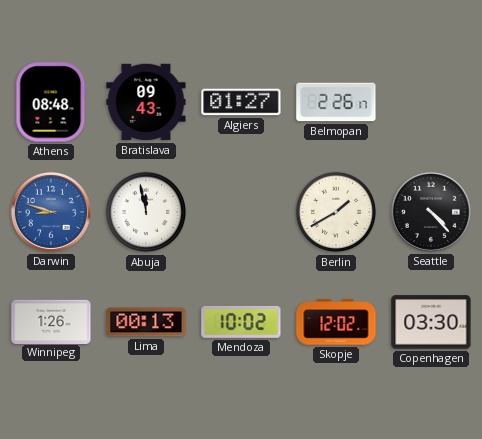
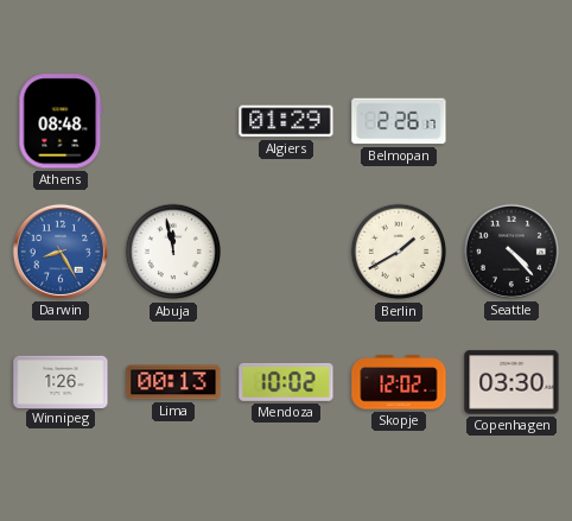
Bratislava: 09:43 -> none
Algiers: 01:27 -> 01:29
Darwin: 8:48 -> 8:25
